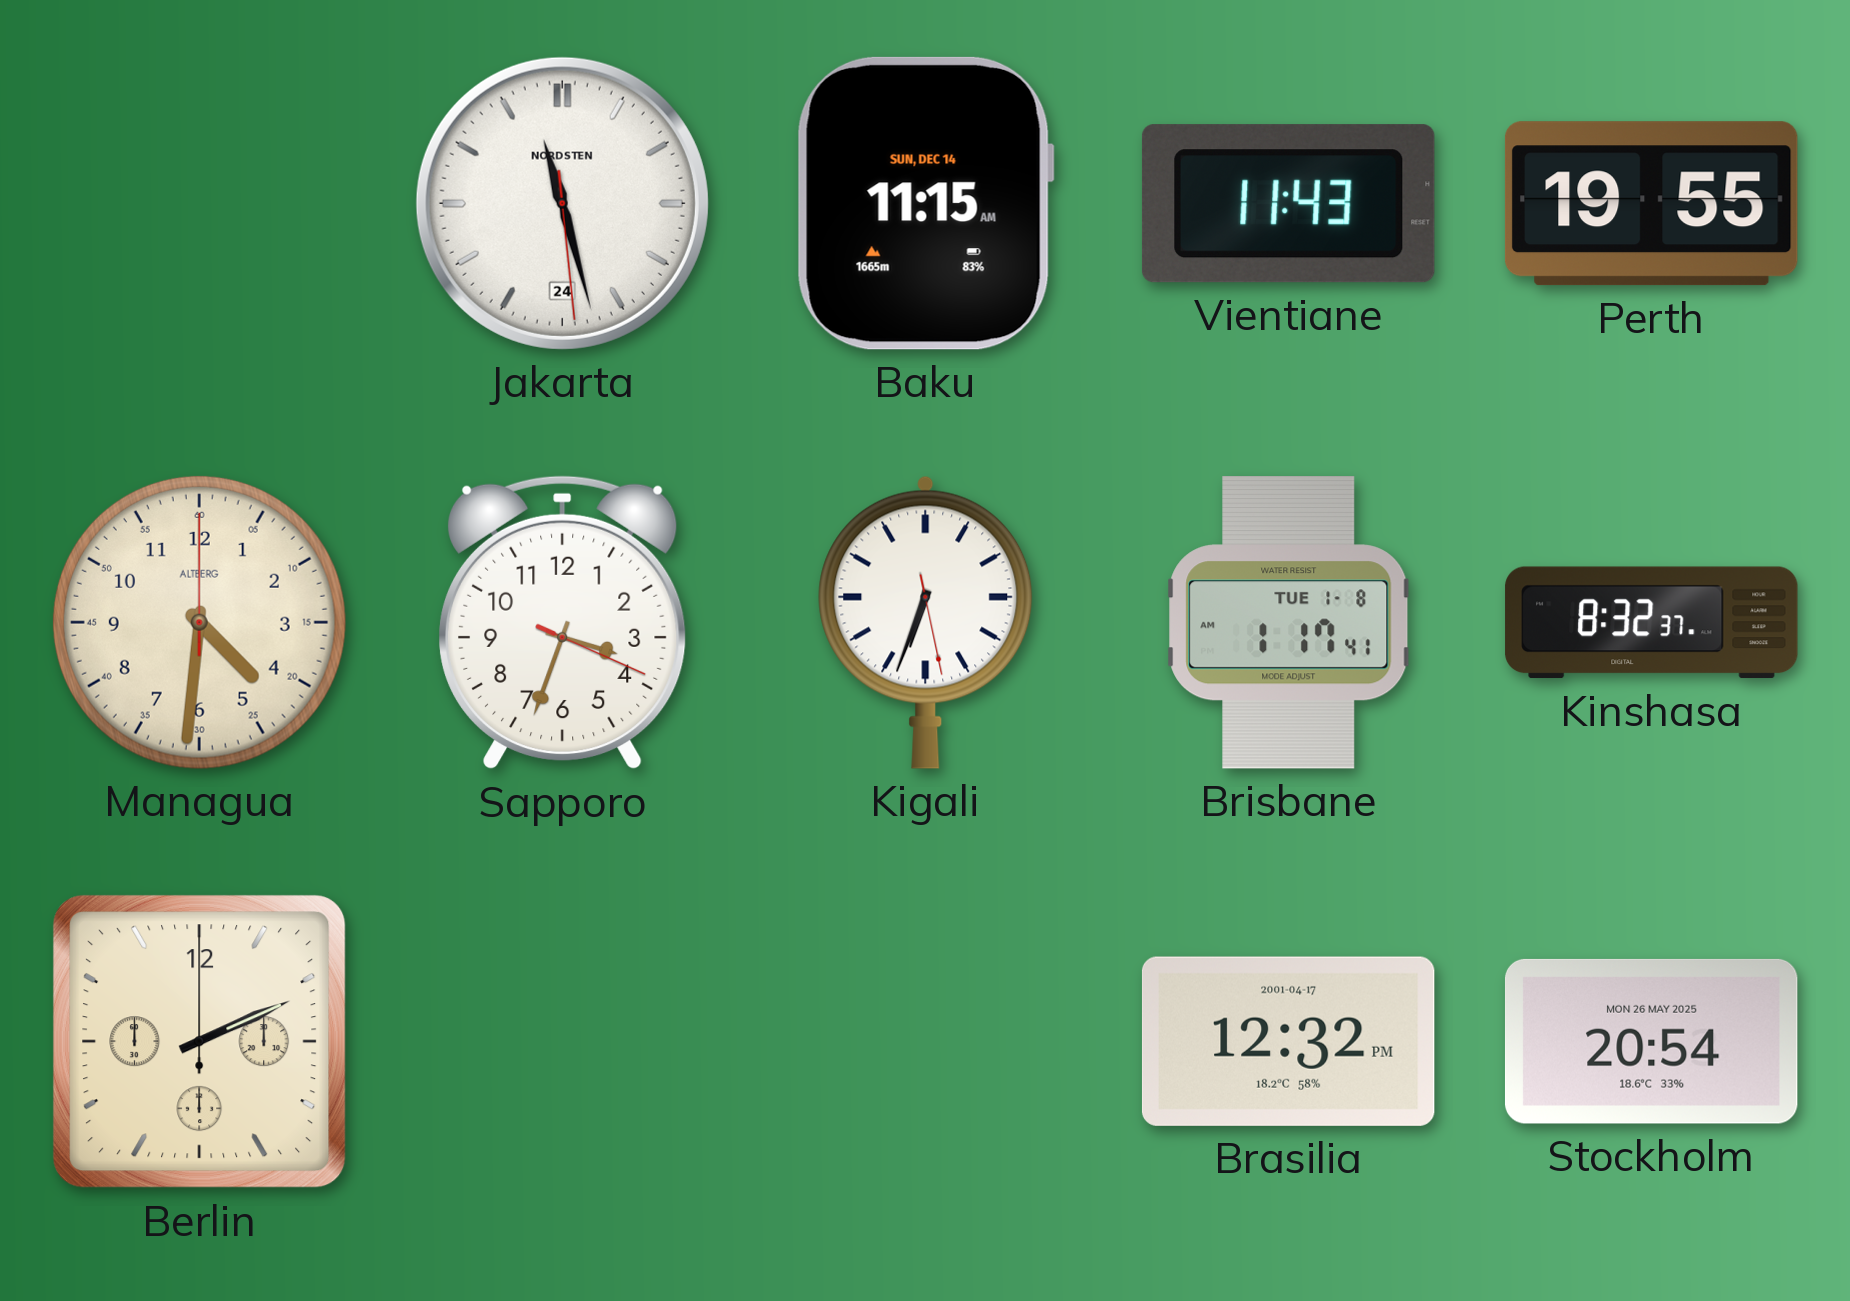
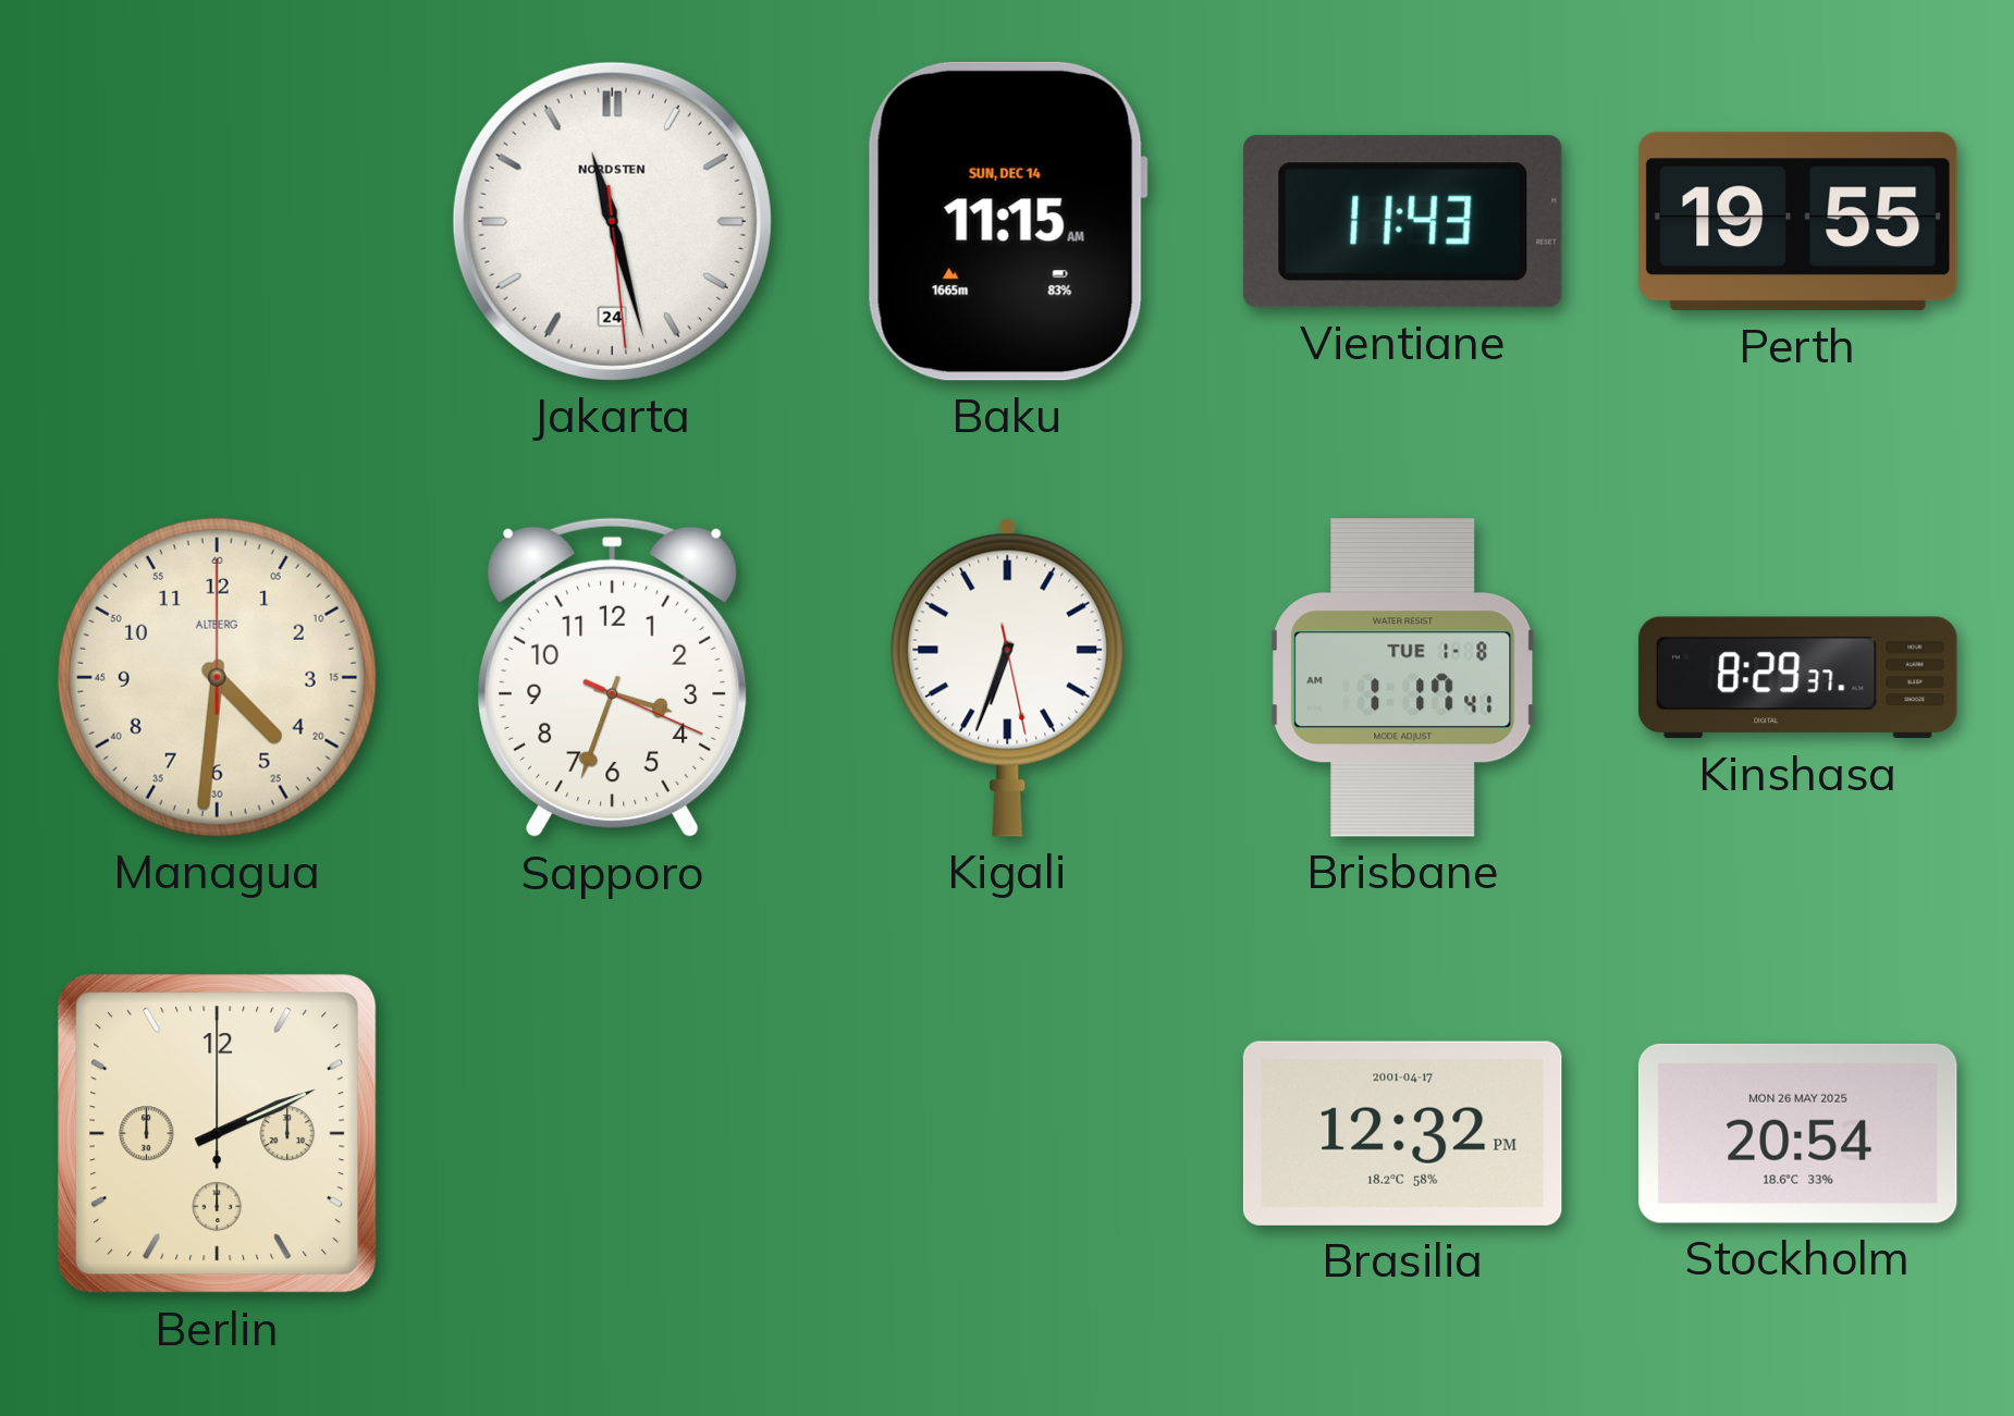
Kinshasa: 8:32 -> 8:29
